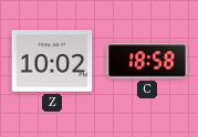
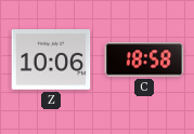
Z: 10:02 -> 10:06
